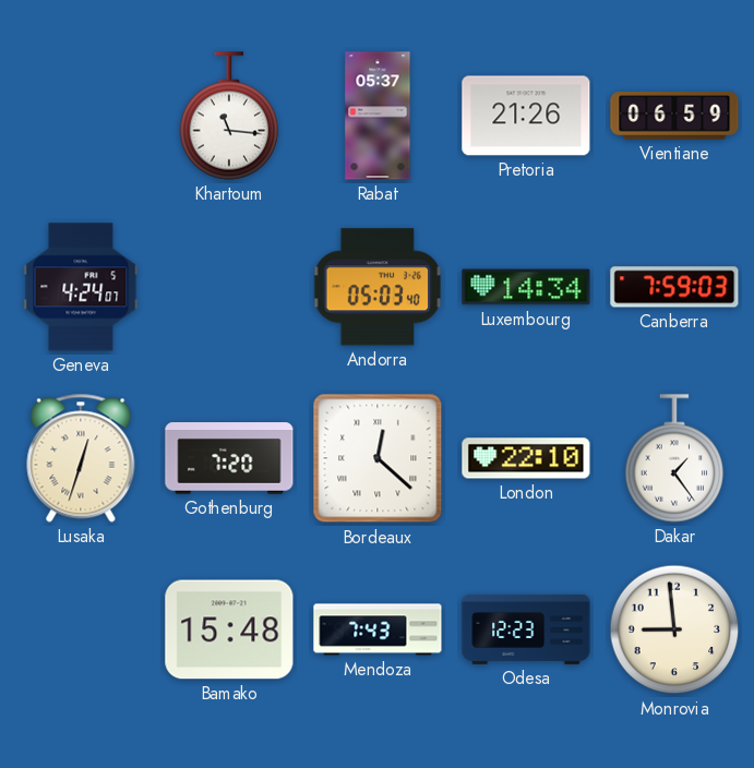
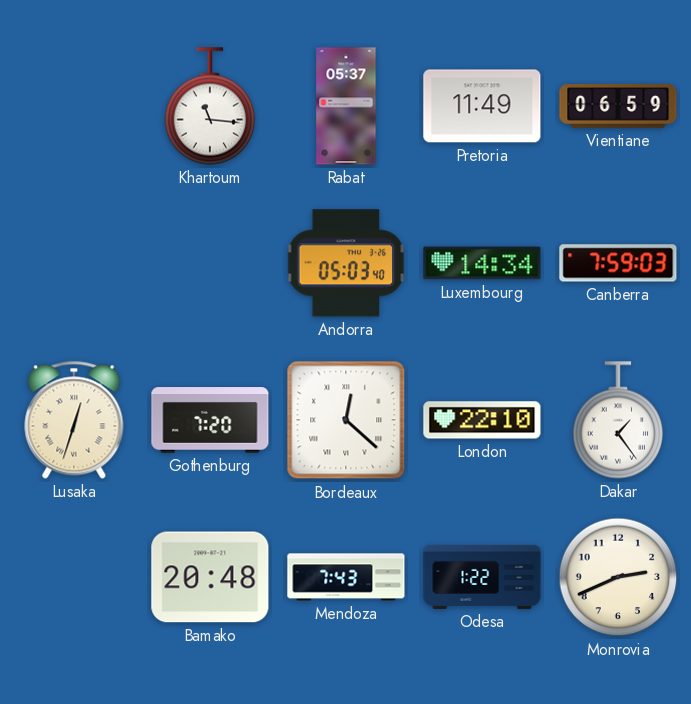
Pretoria: 21:26 -> 11:49
Geneva: 4:24 -> none
Bamako: 15:48 -> 20:48
Odesa: 12:23 -> 1:22
Monrovia: 8:59 -> 2:41
